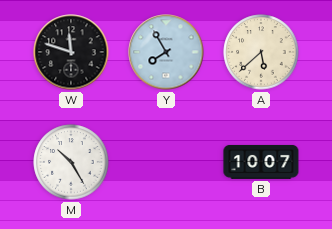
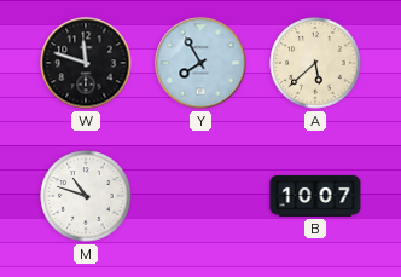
M: 10:25 -> 10:48
